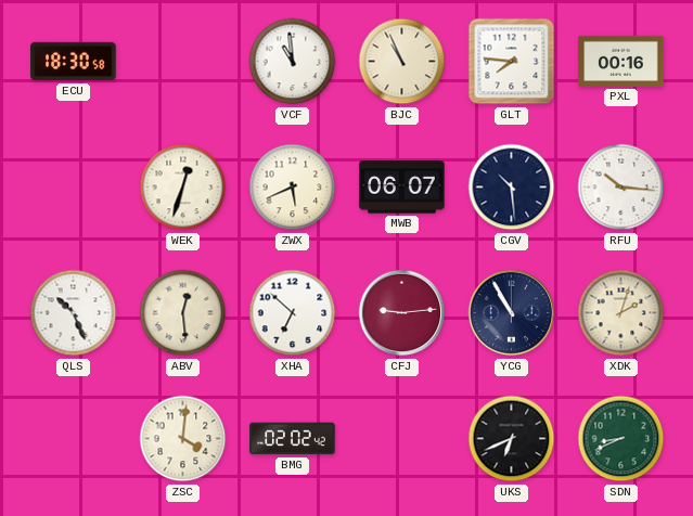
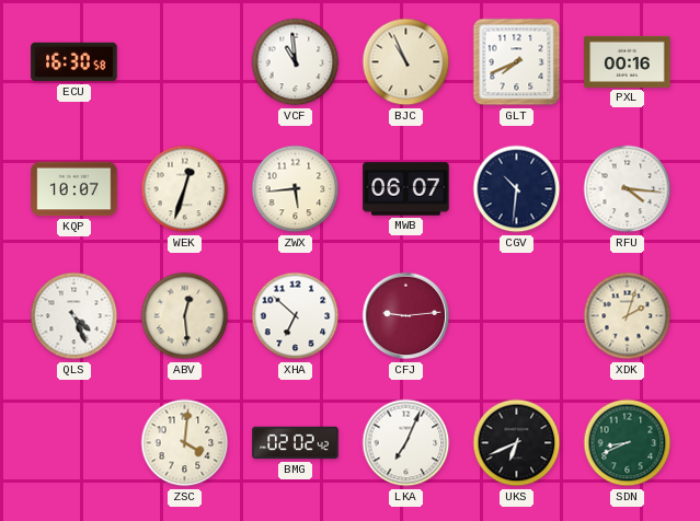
ECU: 18:30 -> 16:30
GLT: 7:46 -> 7:41
KQP: none -> 10:07
ZWX: 5:41 -> 5:44
CGV: 10:29 -> 10:31
RFU: 10:16 -> 4:16
QLS: 10:26 -> 4:26
YCG: 10:55 -> none
LKA: none -> 7:04
